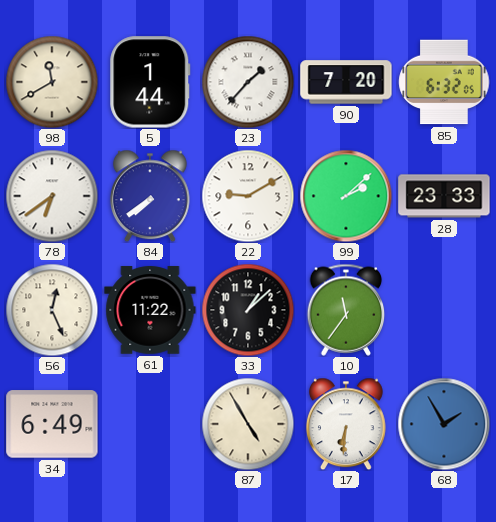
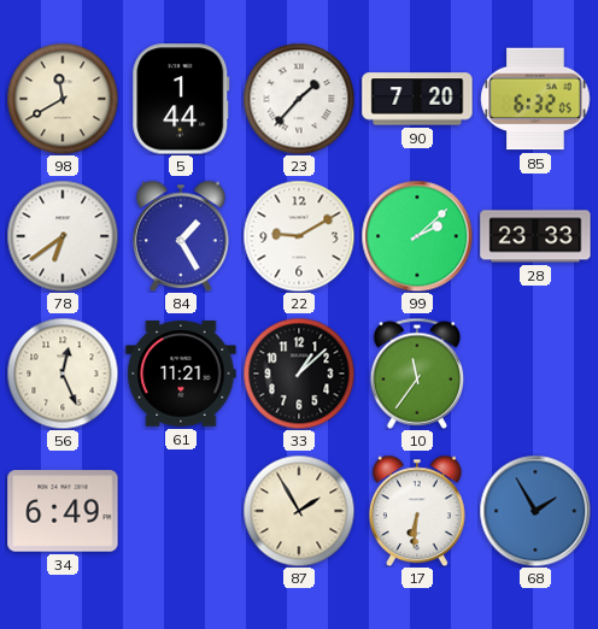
84: 7:39 -> 1:25
61: 11:22 -> 11:21
87: 4:55 -> 1:55
